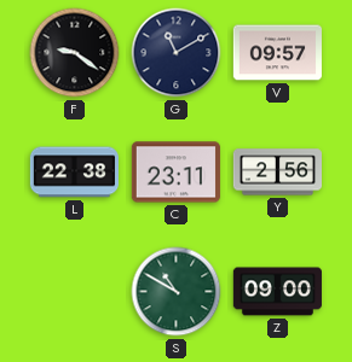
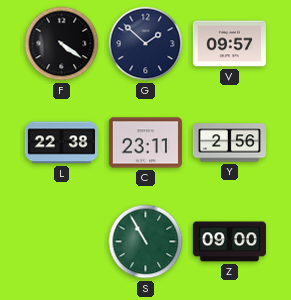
F: 9:21 -> 4:21
G: 11:10 -> 1:52
S: 10:50 -> 10:55
